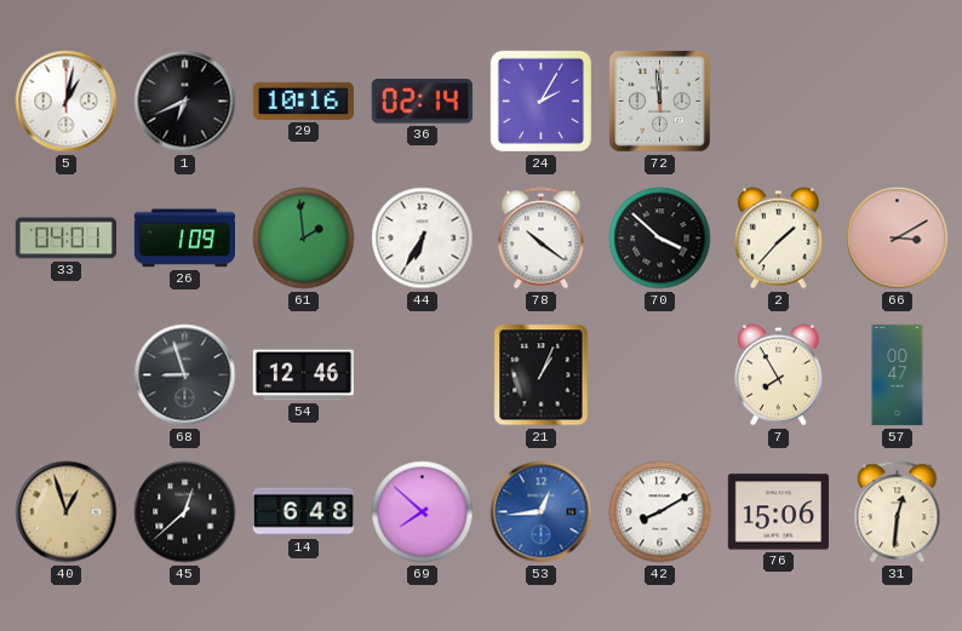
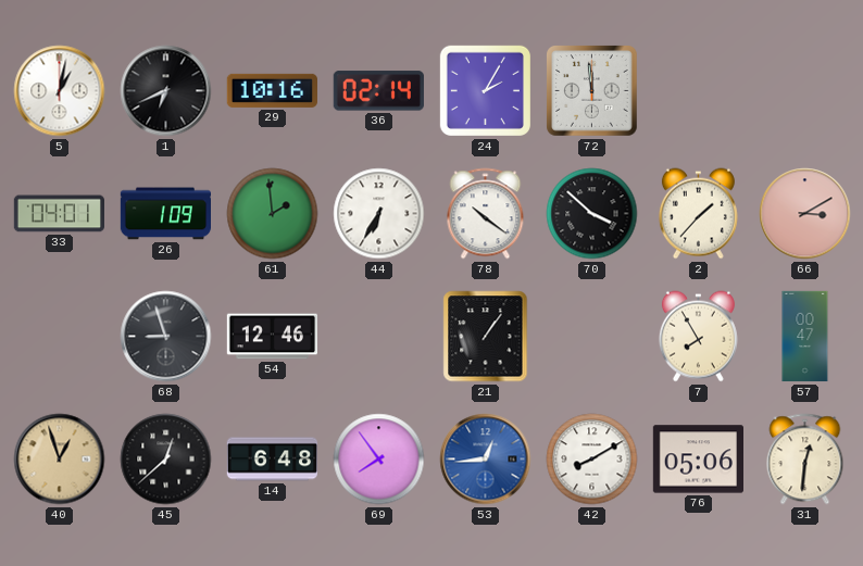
21: 1:04 -> 1:06
69: 7:52 -> 7:54
76: 15:06 -> 05:06
